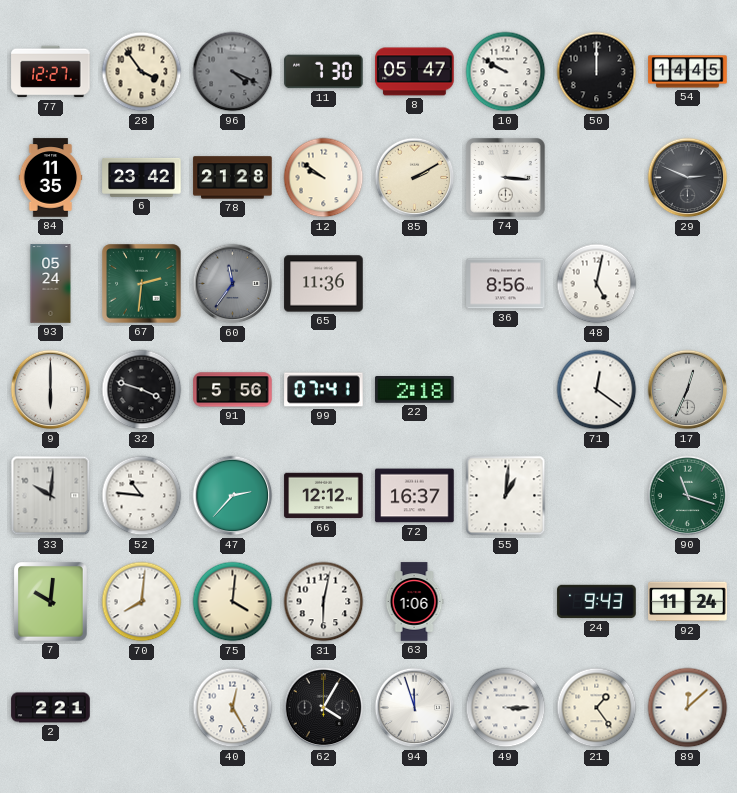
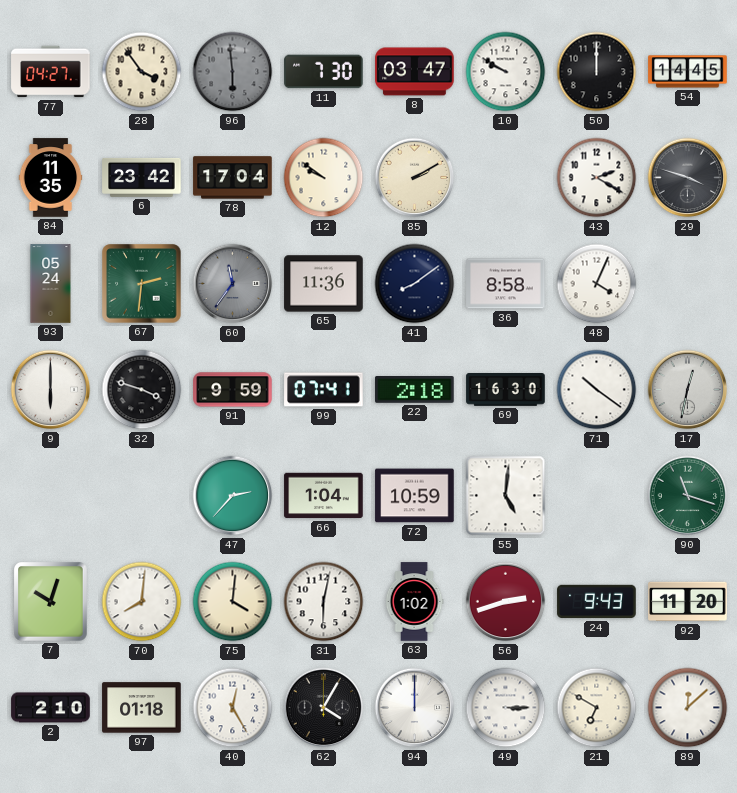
77: 12:27 -> 04:27
96: 4:19 -> 5:59
8: 05:47 -> 03:47
78: 21:28 -> 17:04
74: 3:16 -> none
43: none -> 2:20
29: 2:49 -> 3:48
41: none -> 8:09
36: 8:56 -> 8:58
48: 5:02 -> 4:04
91: 5:56 -> 9:59
69: none -> 16:30
71: 12:21 -> 10:21
17: 12:34 -> 12:32
33: 10:01 -> none
52: 10:46 -> none
66: 12:12 -> 1:04
72: 16:37 -> 10:59
55: 1:01 -> 5:01
7: 10:01 -> 10:03
63: 1:06 -> 1:02
56: none -> 2:42
92: 11:24 -> 11:20
2: 2:21 -> 2:10
97: none -> 01:18
94: 11:57 -> 12:00
21: 1:24 -> 6:50
